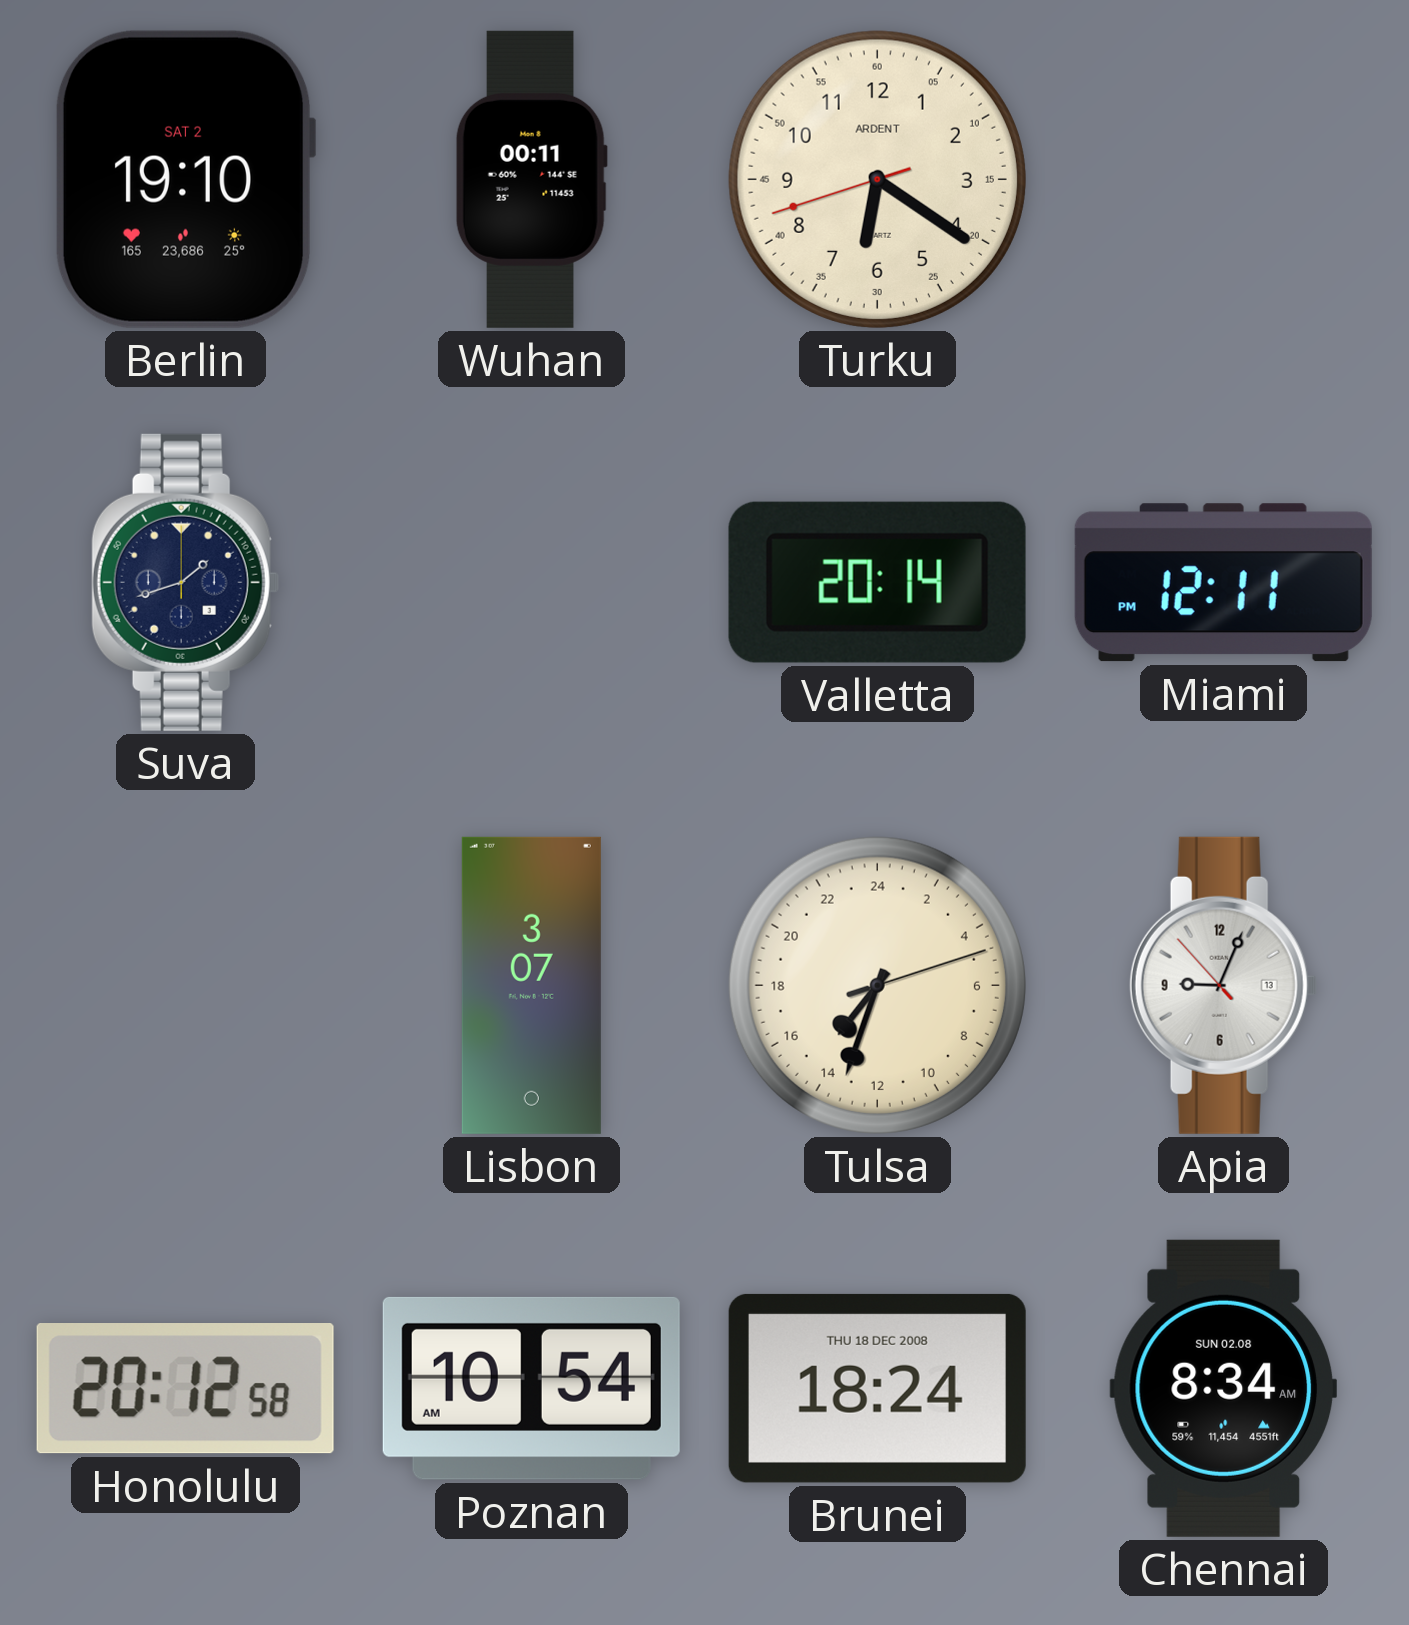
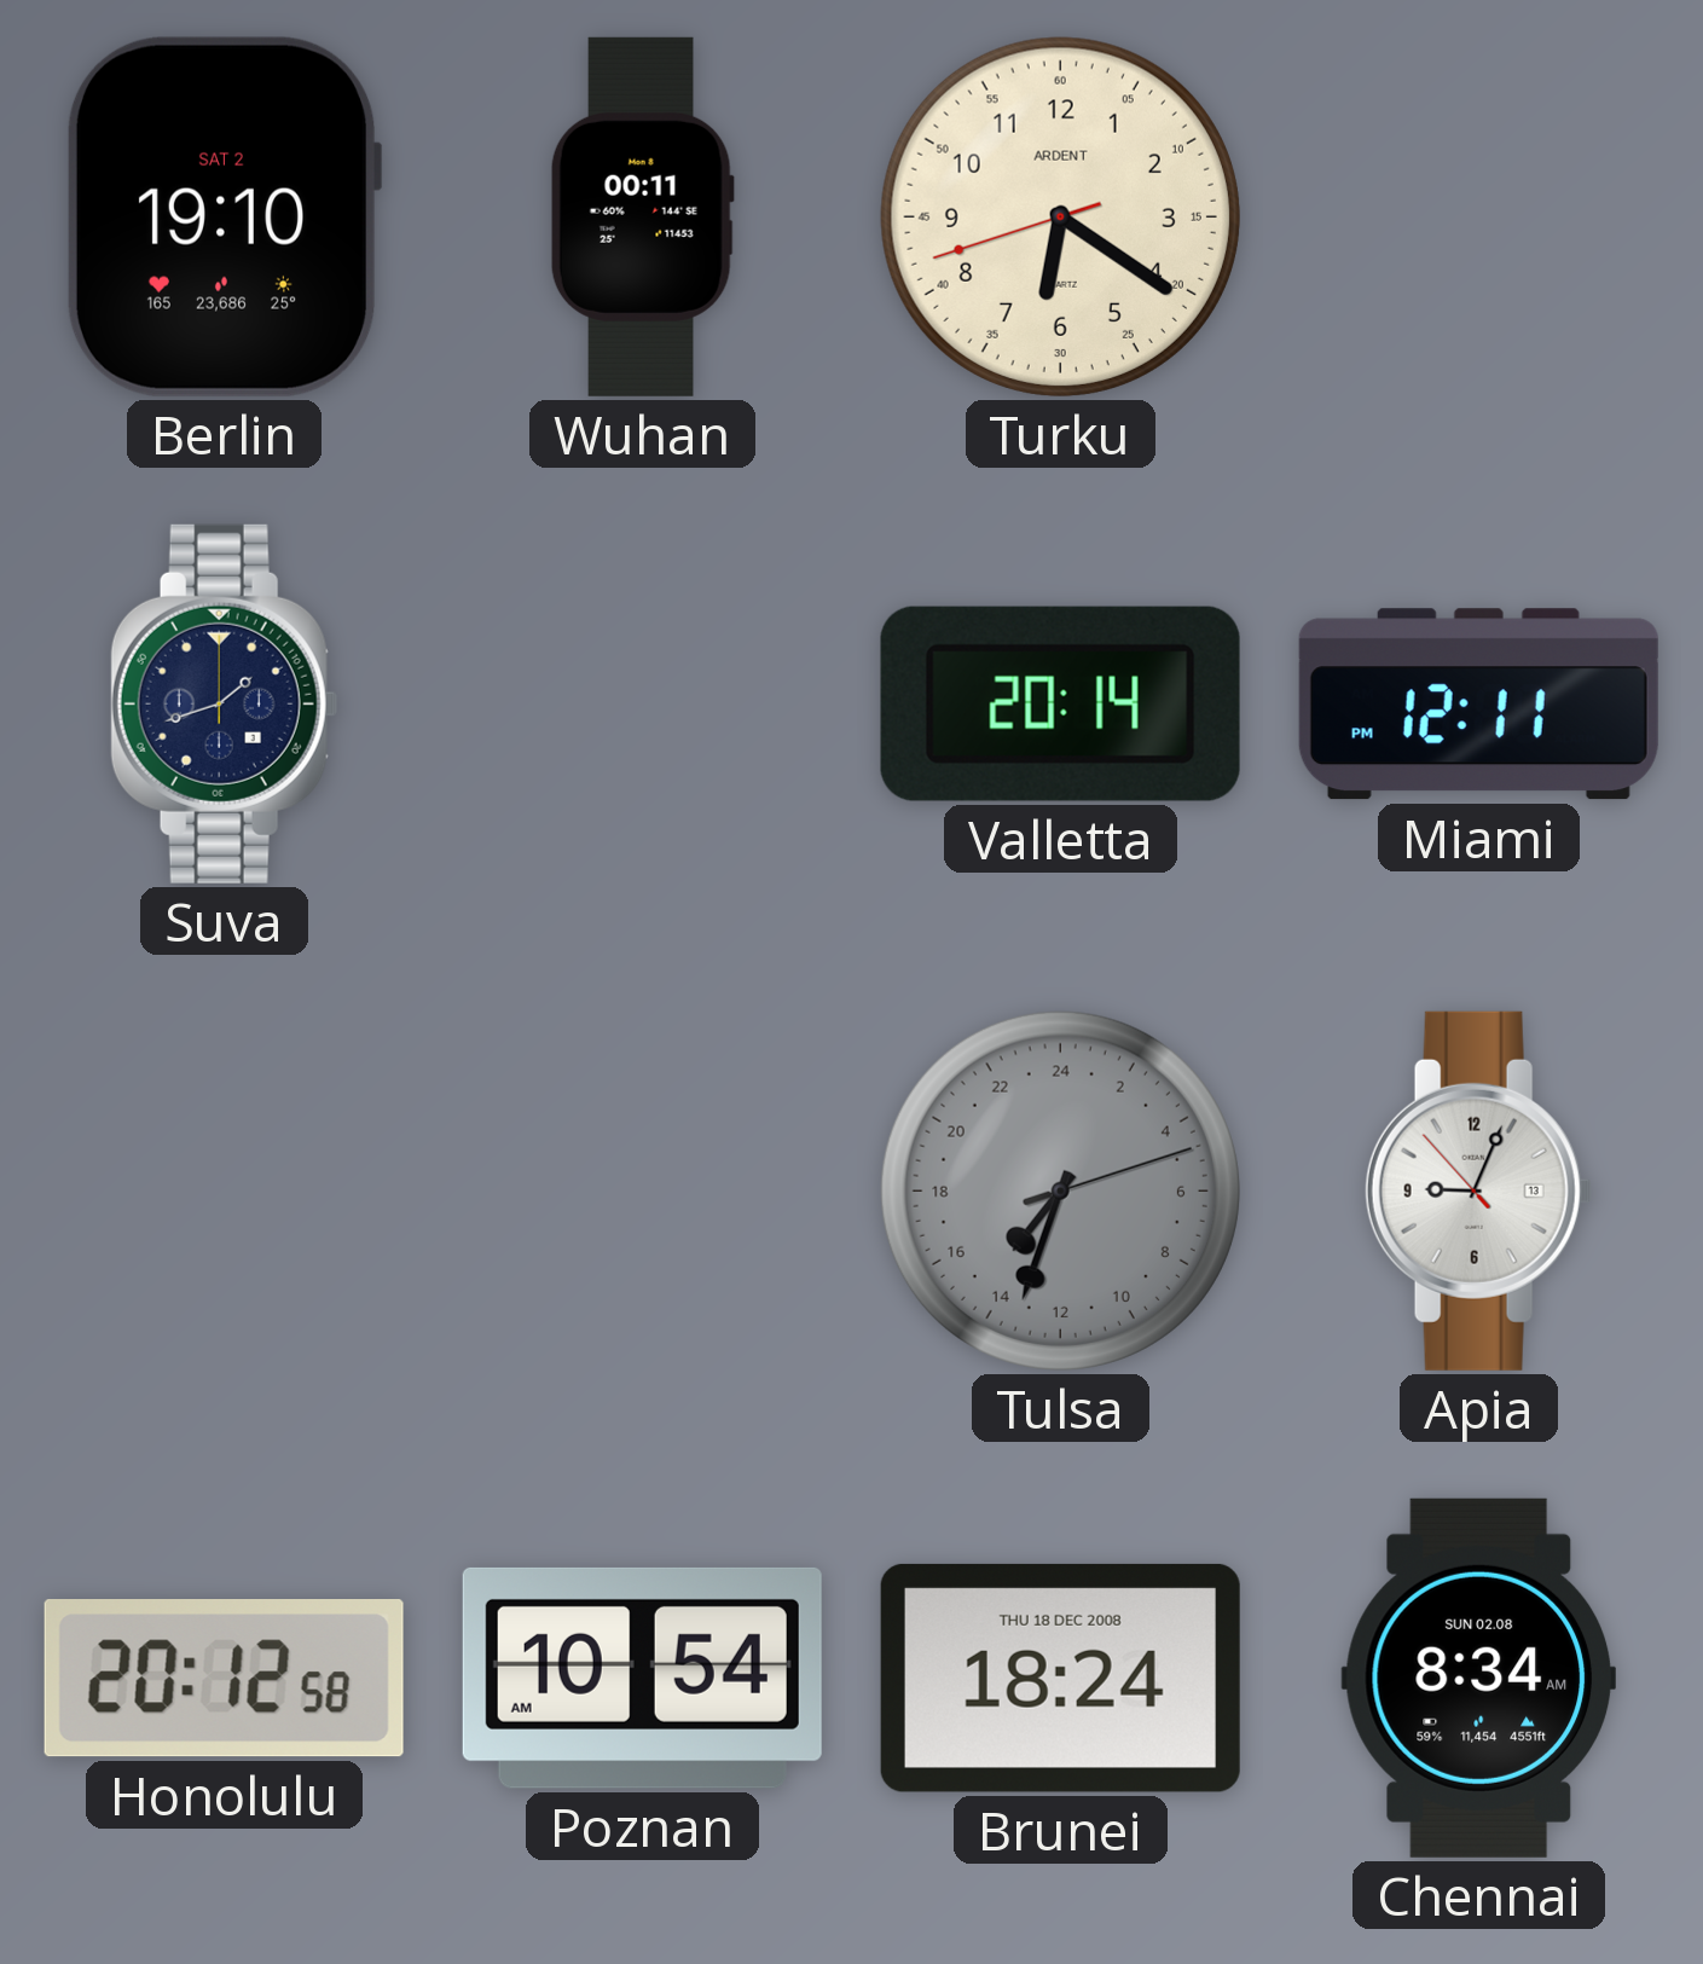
Lisbon: 3:07 -> none
Tulsa dial: cream -> grey
